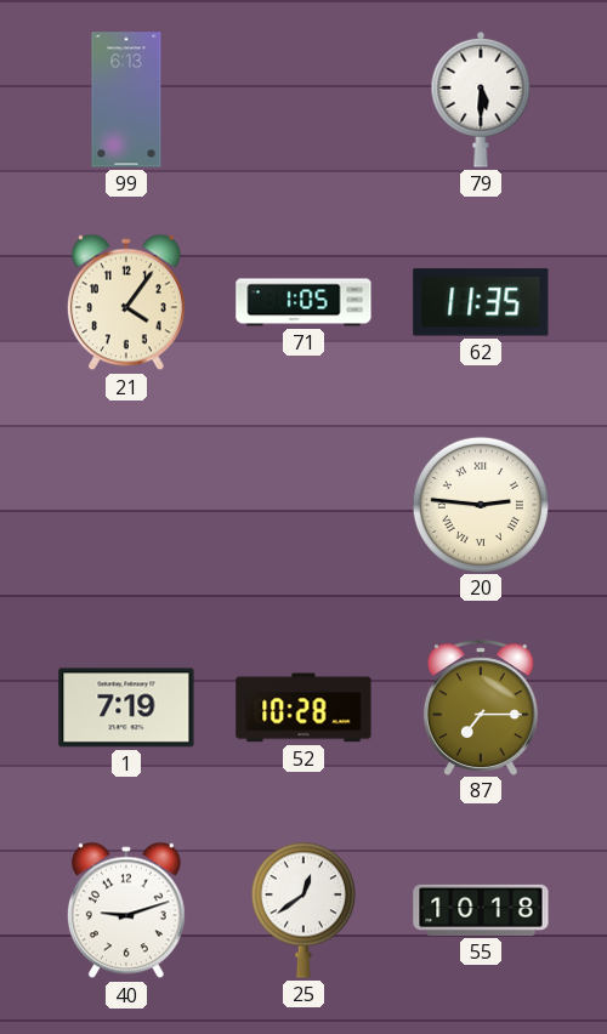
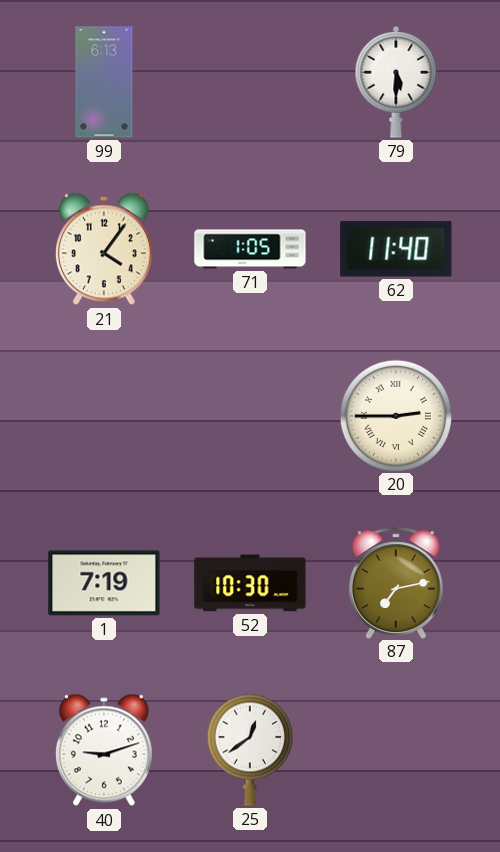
62: 11:35 -> 11:40
20: 2:46 -> 2:45
52: 10:28 -> 10:30
87: 7:15 -> 7:13
55: 10:18 -> none
